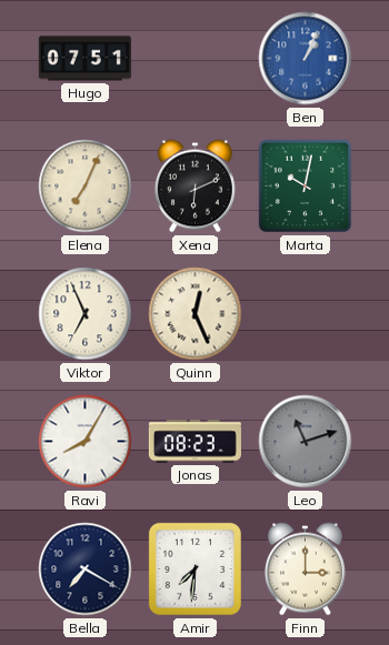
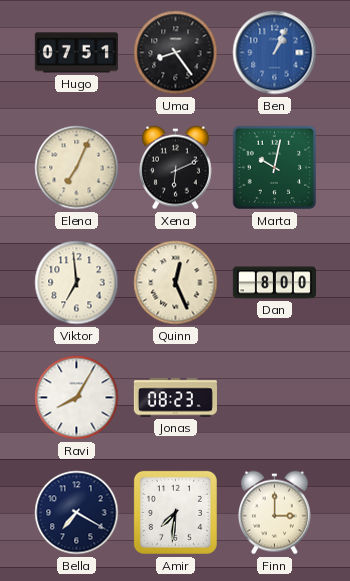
Uma: none -> 8:24
Viktor: 6:56 -> 6:59
Dan: none -> 8:00
Leo: 11:12 -> none
